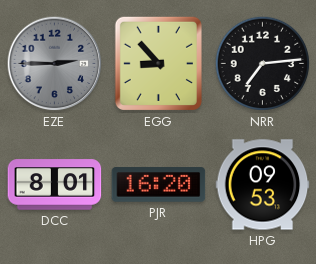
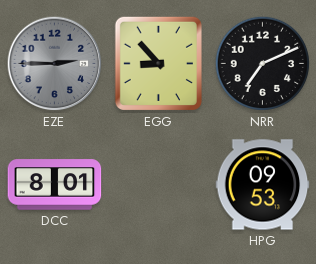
NRR: 7:14 -> 7:11
PJR: 16:20 -> none
